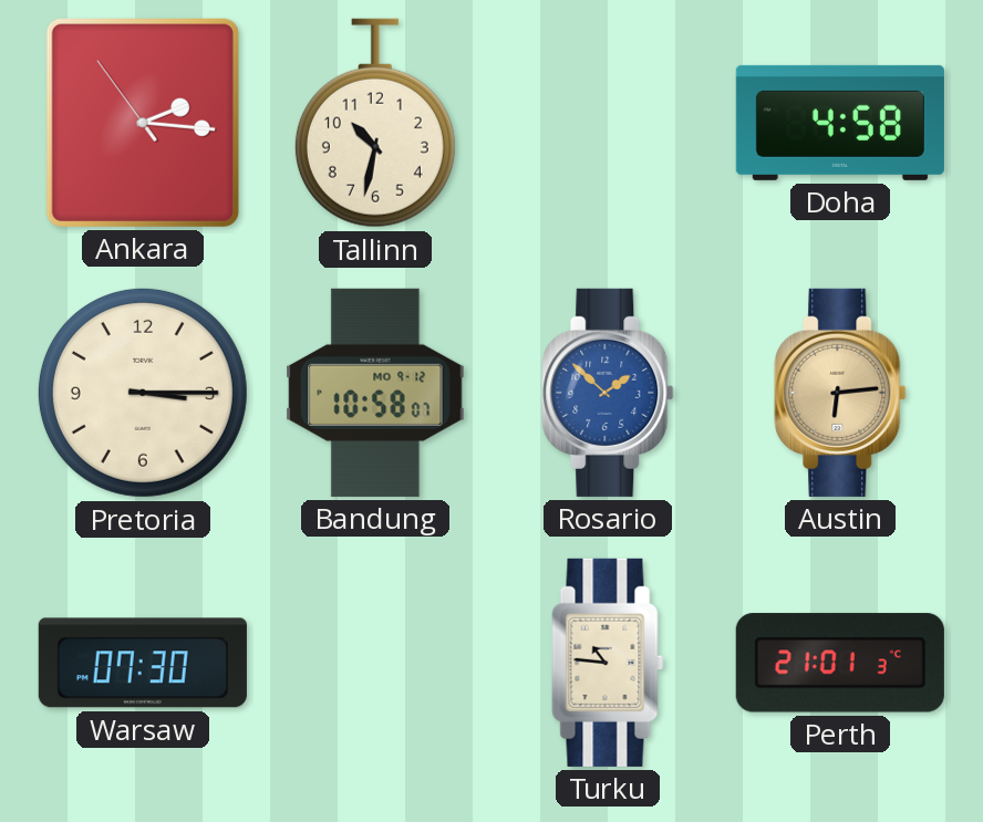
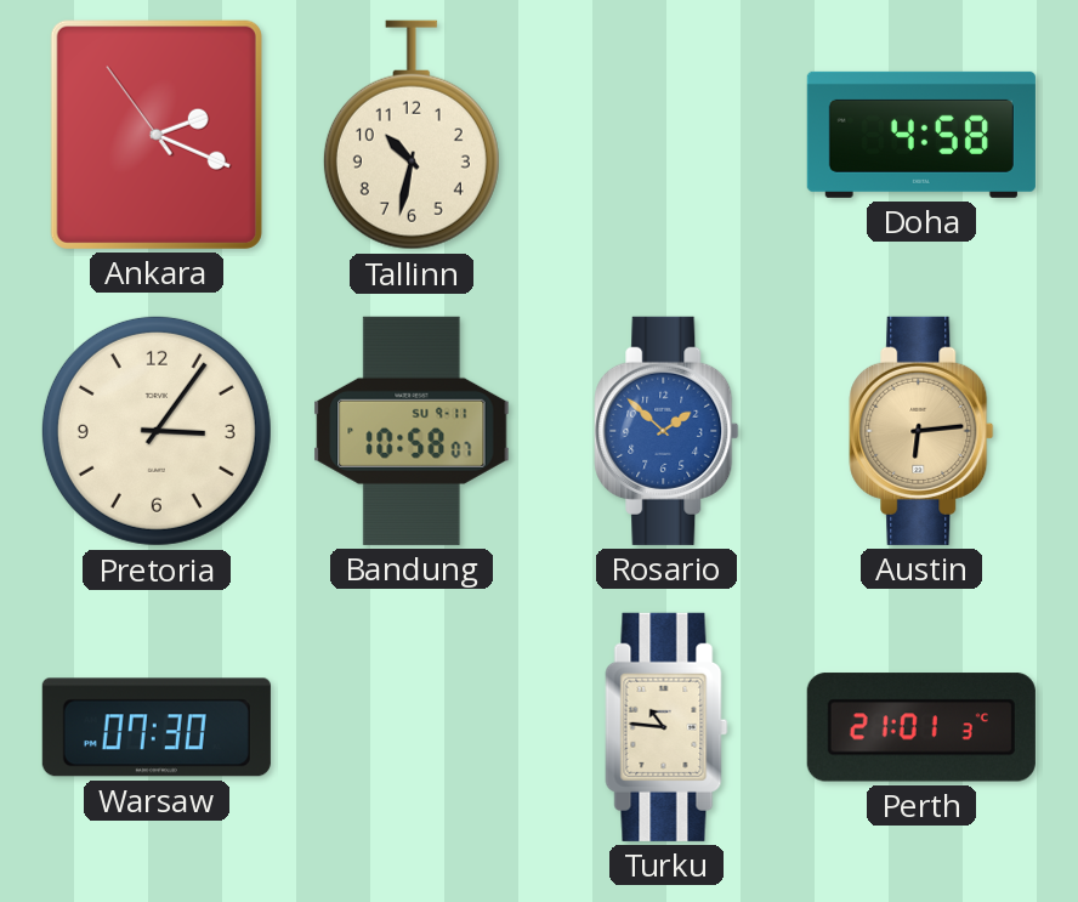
Ankara: 2:15 -> 2:18
Pretoria: 3:15 -> 3:06
Bandung date: MO 9-12 -> SU 9-11
